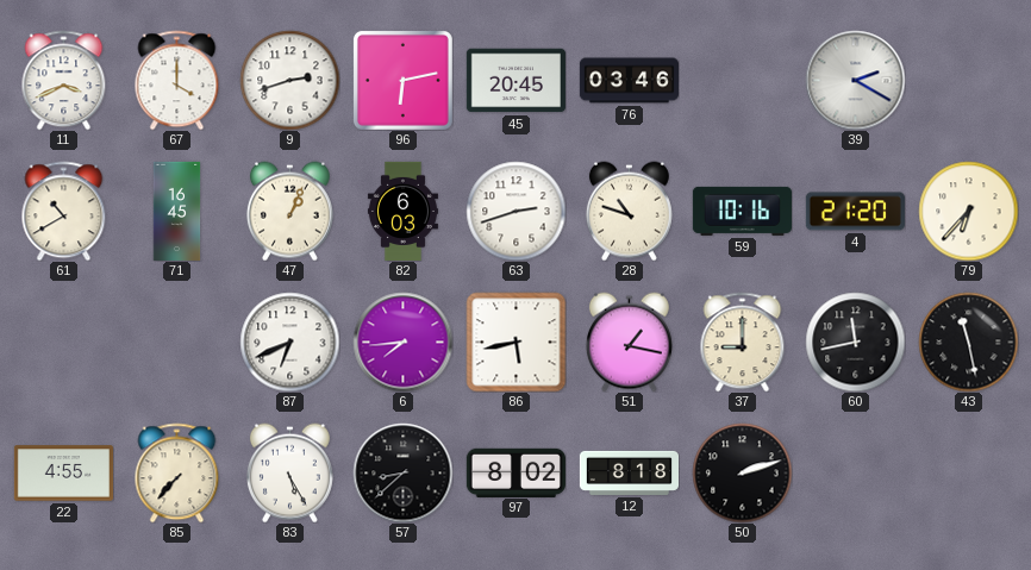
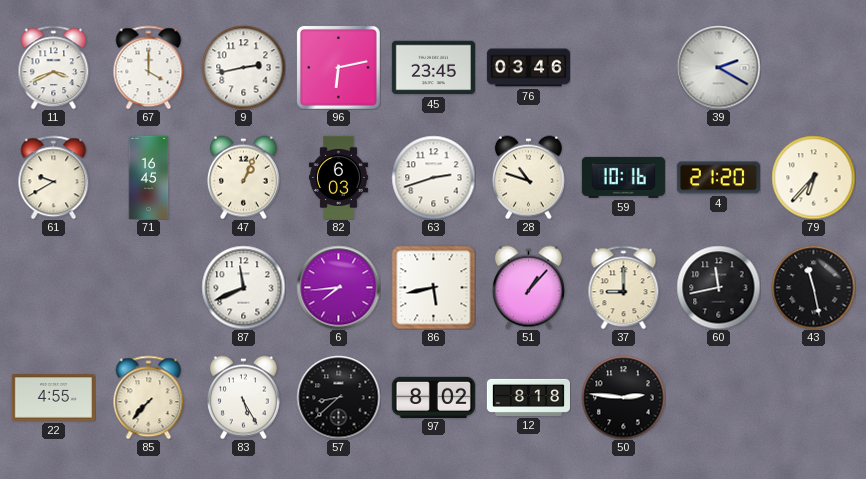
9: 2:42 -> 2:43
45: 20:45 -> 23:45
61: 10:40 -> 9:40
87: 6:41 -> 11:41
51: 1:17 -> 1:07
50: 2:12 -> 2:46
